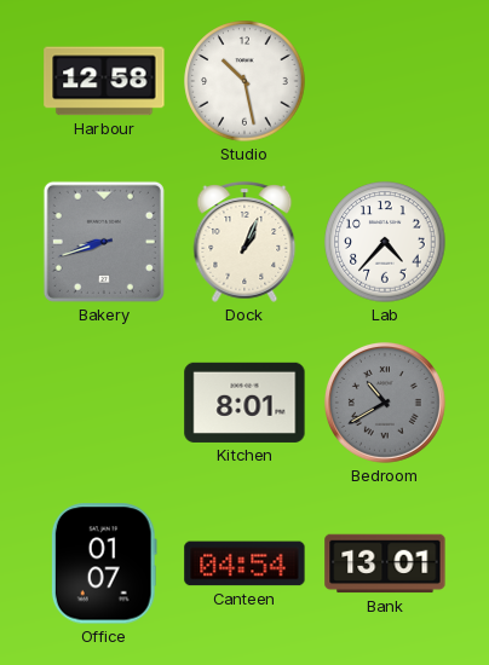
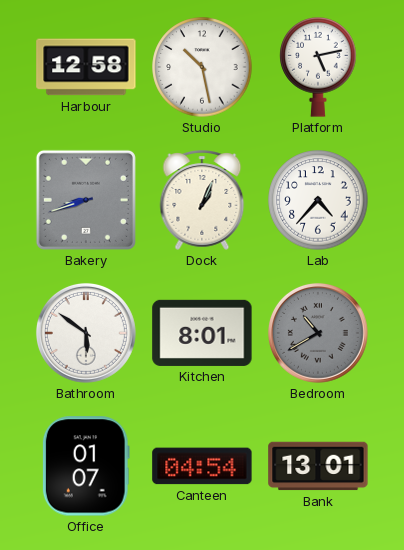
Platform: none -> 5:13
Bathroom: none -> 5:51
